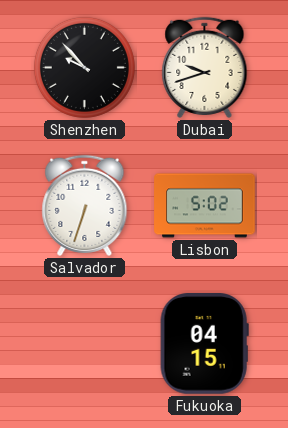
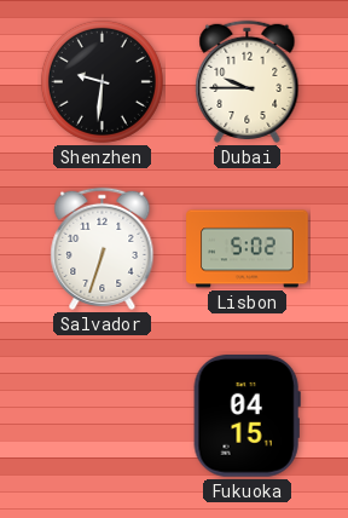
Shenzhen: 9:53 -> 9:31
Dubai: 9:42 -> 9:45
